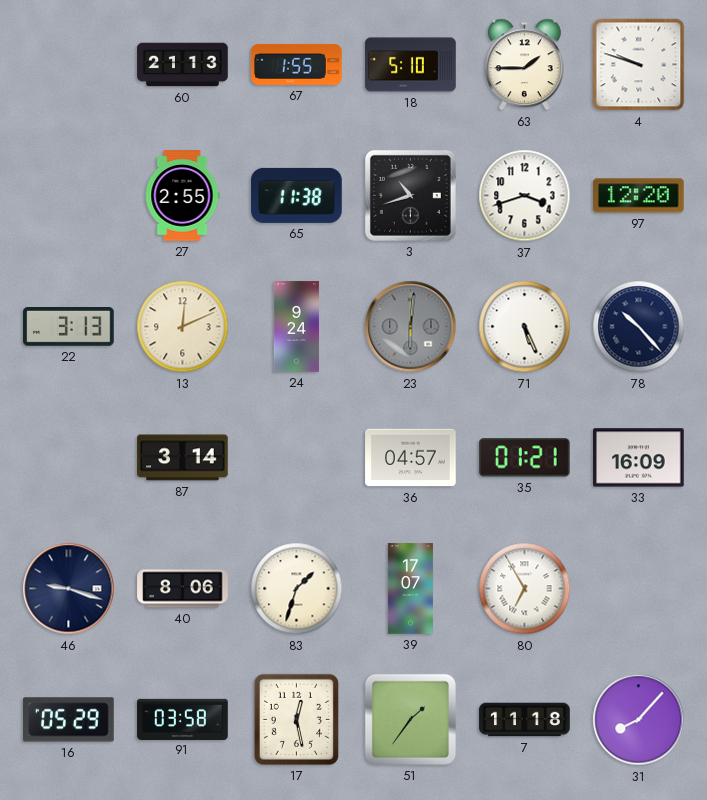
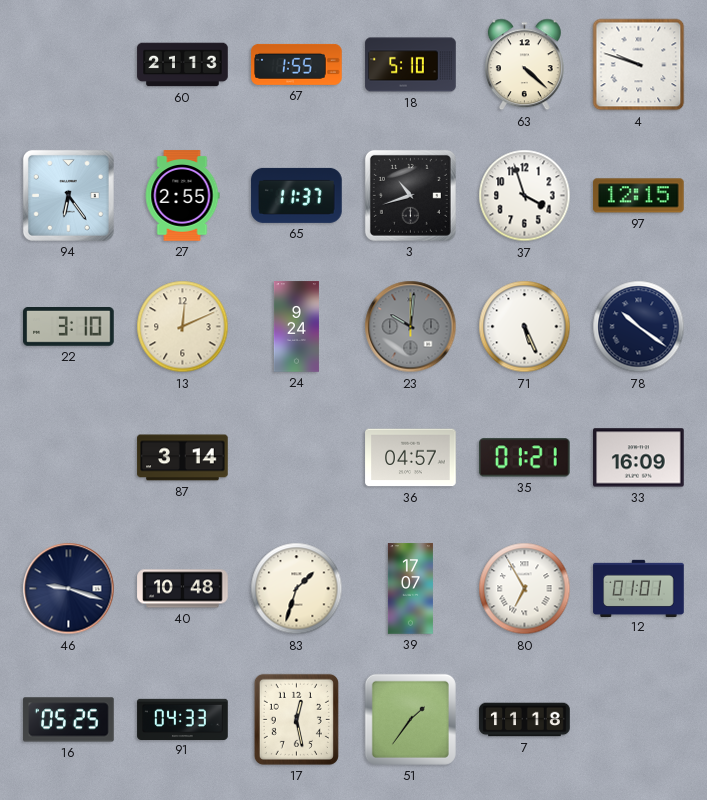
63: 1:45 -> 4:22
94: none -> 6:24
65: 11:38 -> 11:37
37: 3:42 -> 3:57
97: 12:20 -> 12:15
22: 3:13 -> 3:10
23: 6:01 -> 10:01
78: 10:23 -> 10:21
40: 8:06 -> 10:48
12: none -> 01:01
16: 05:29 -> 05:25
91: 03:58 -> 04:33
31: 8:07 -> none
